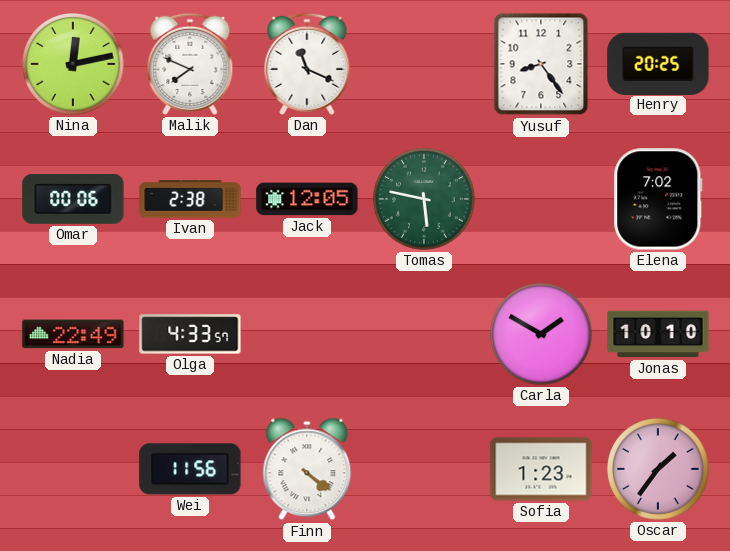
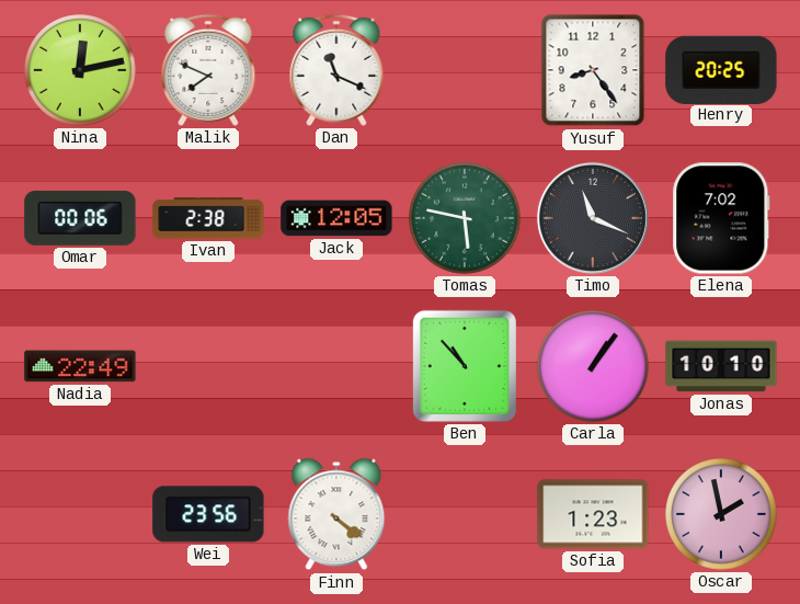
Timo: none -> 11:19
Olga: 4:33 -> none
Ben: none -> 10:53
Carla: 1:50 -> 1:06
Wei: 11:56 -> 23:56
Oscar: 1:36 -> 1:58
